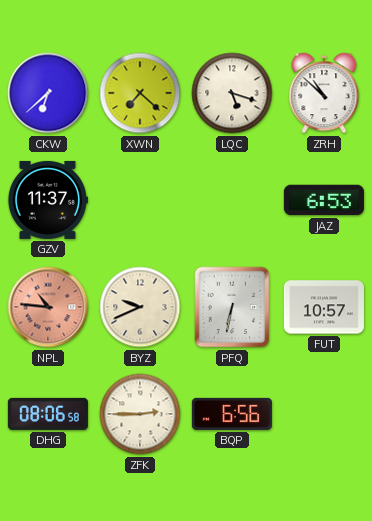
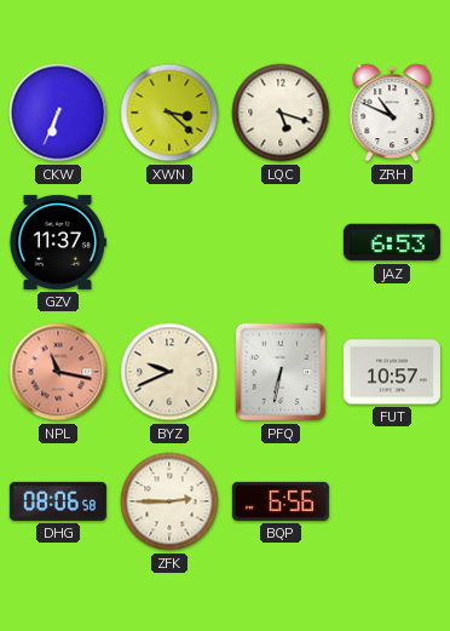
CKW: 6:38 -> 6:34
XWN: 7:22 -> 3:22
ZRH: 10:52 -> 10:49
NPL: 10:46 -> 11:17
